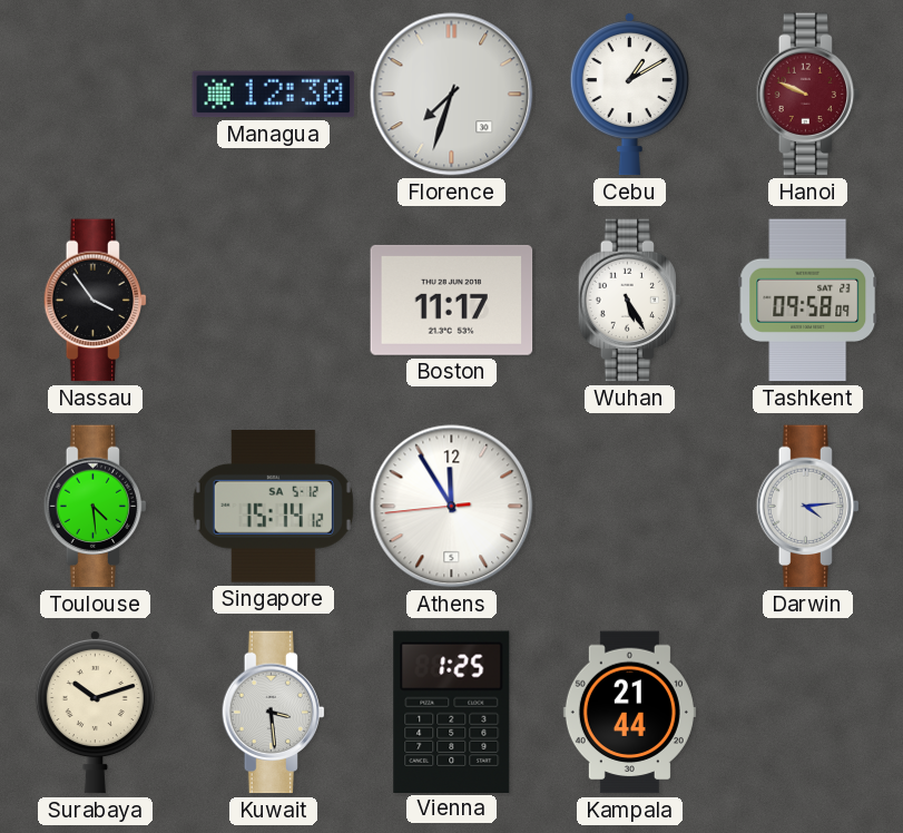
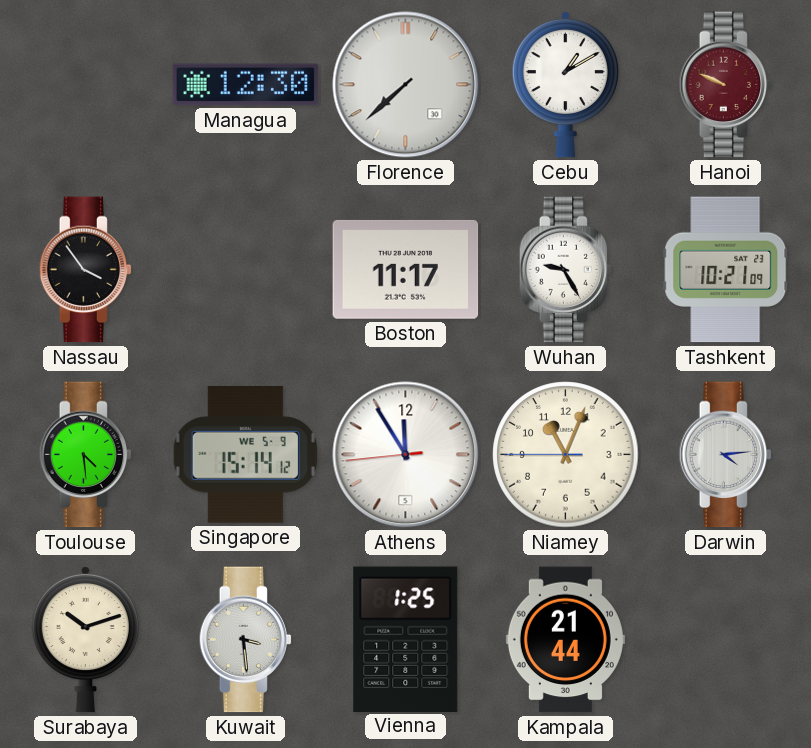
Florence: 7:33 -> 7:38
Wuhan: 5:25 -> 9:25
Tashkent: 09:58 -> 10:21
Singapore date: SA 5-12 -> WE 5-9
Niamey: none -> 11:03
